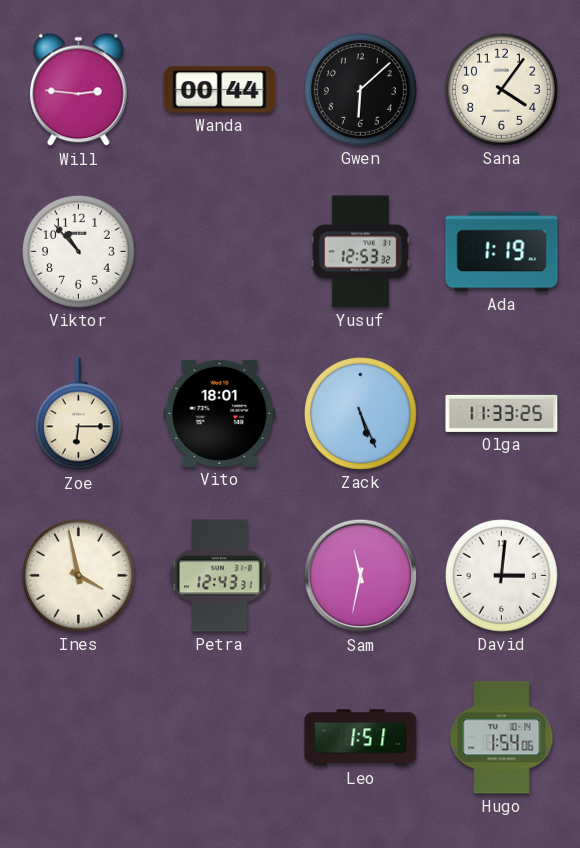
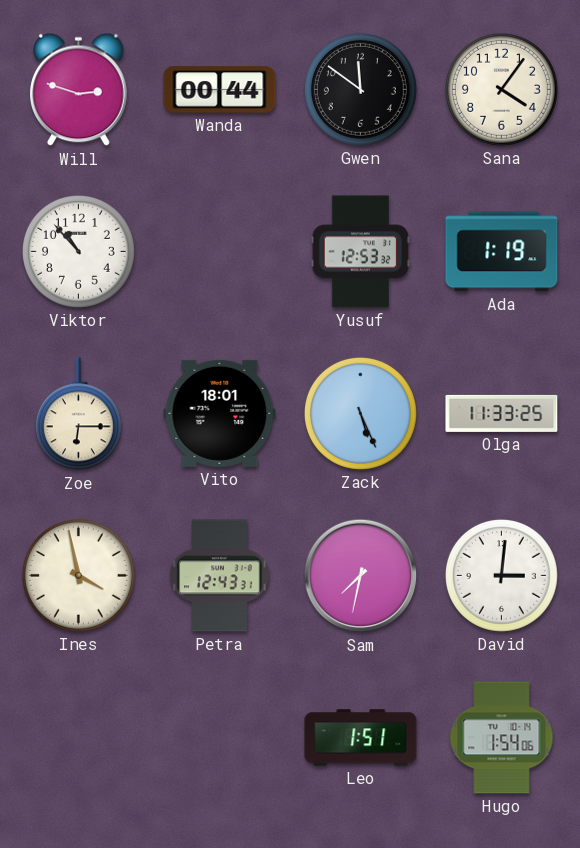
Will: 2:46 -> 2:48
Gwen: 6:08 -> 11:51
Sam: 11:32 -> 7:32
